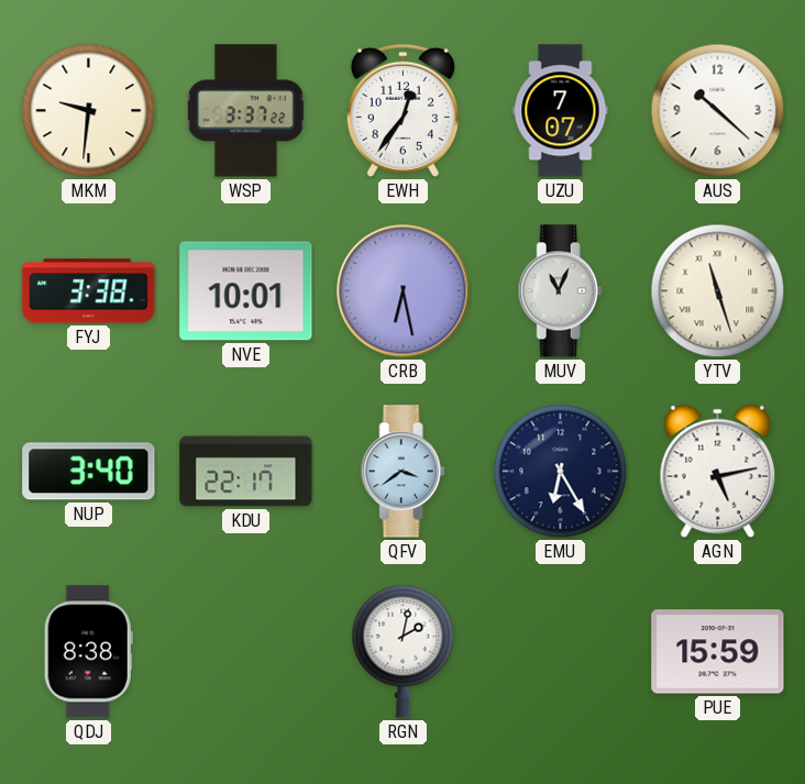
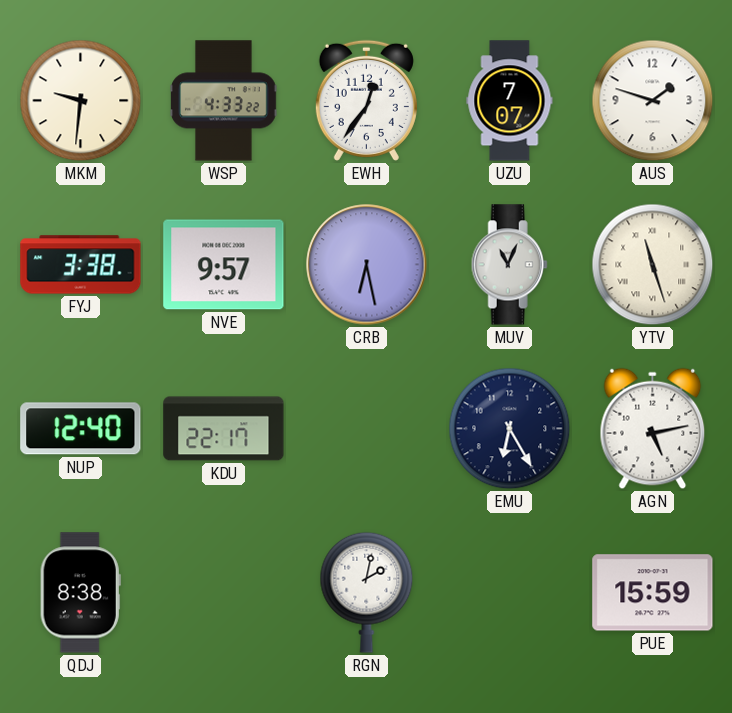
WSP: 3:37 -> 4:33
AUS: 10:22 -> 1:48
NVE: 10:01 -> 9:57
NUP: 3:40 -> 12:40
QFV: 3:39 -> none
